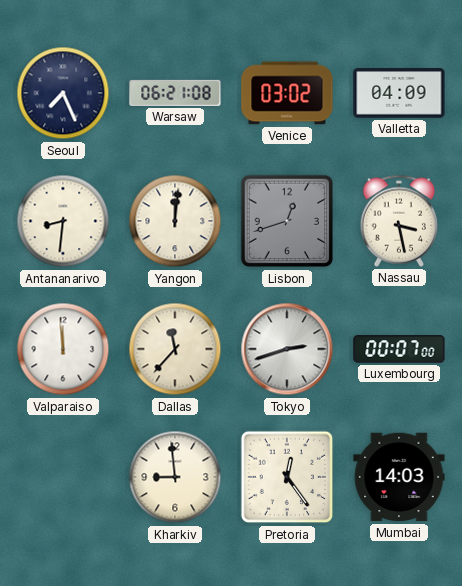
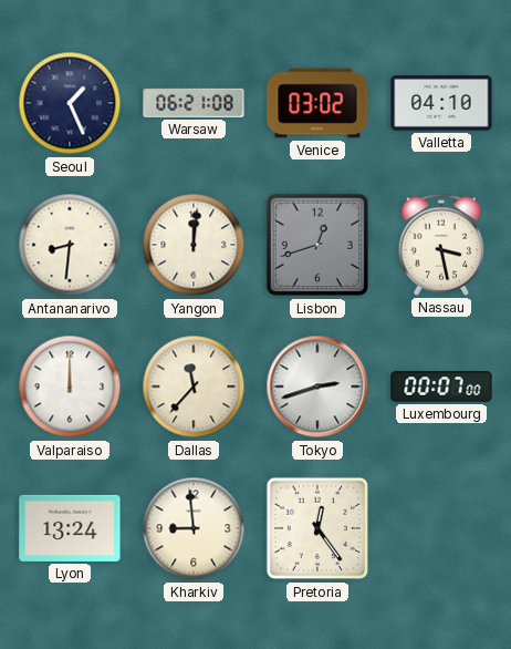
Seoul: 7:26 -> 1:26
Valletta: 04:09 -> 04:10
Valparaiso: 11:59 -> 12:00
Lyon: none -> 13:24
Mumbai: 14:03 -> none
